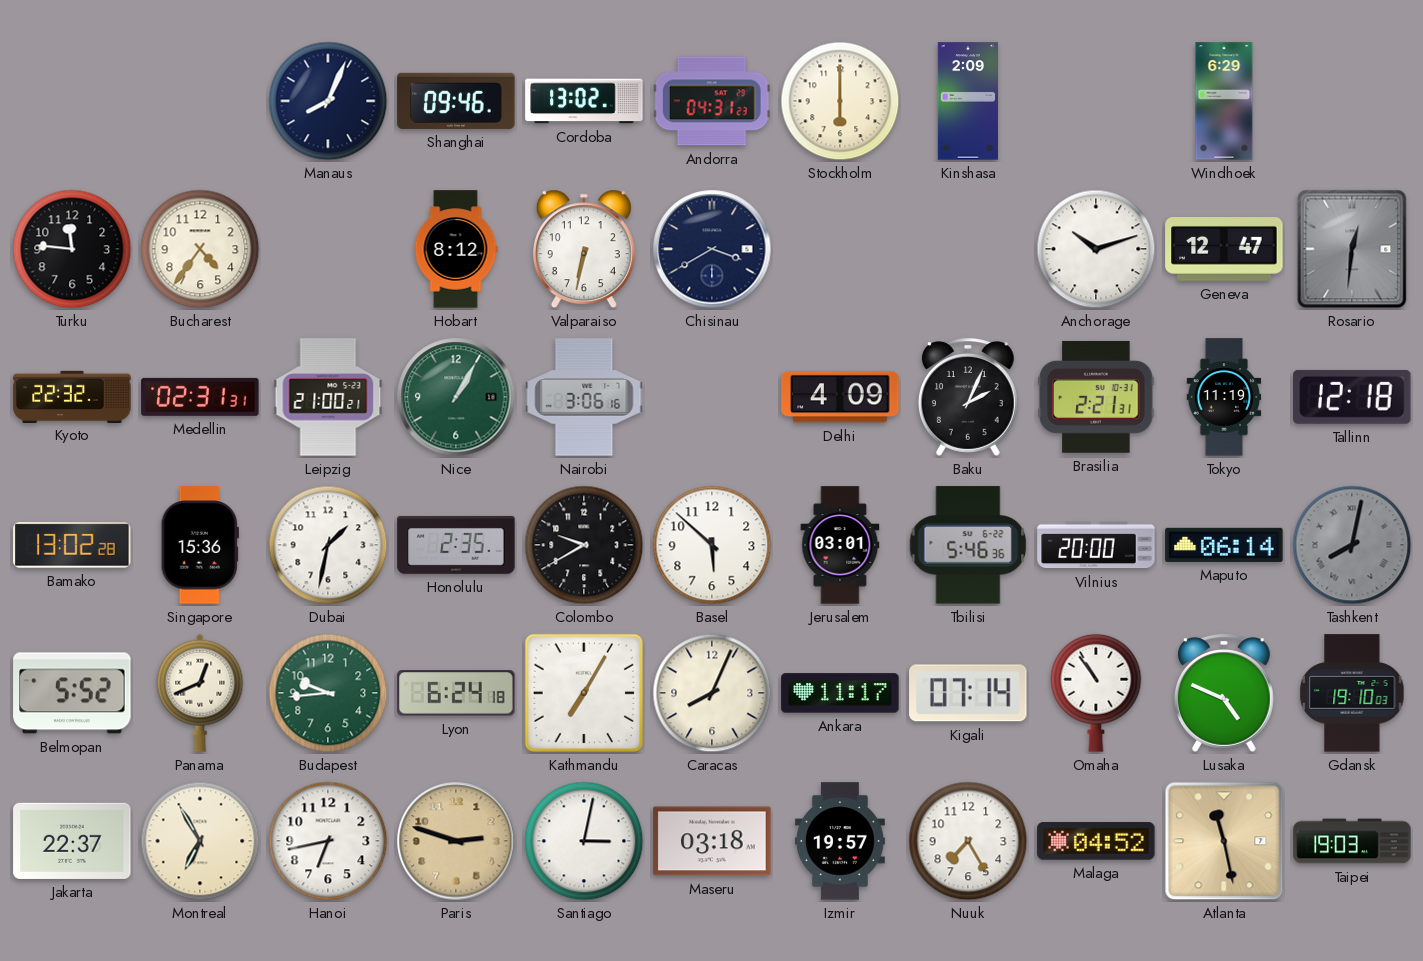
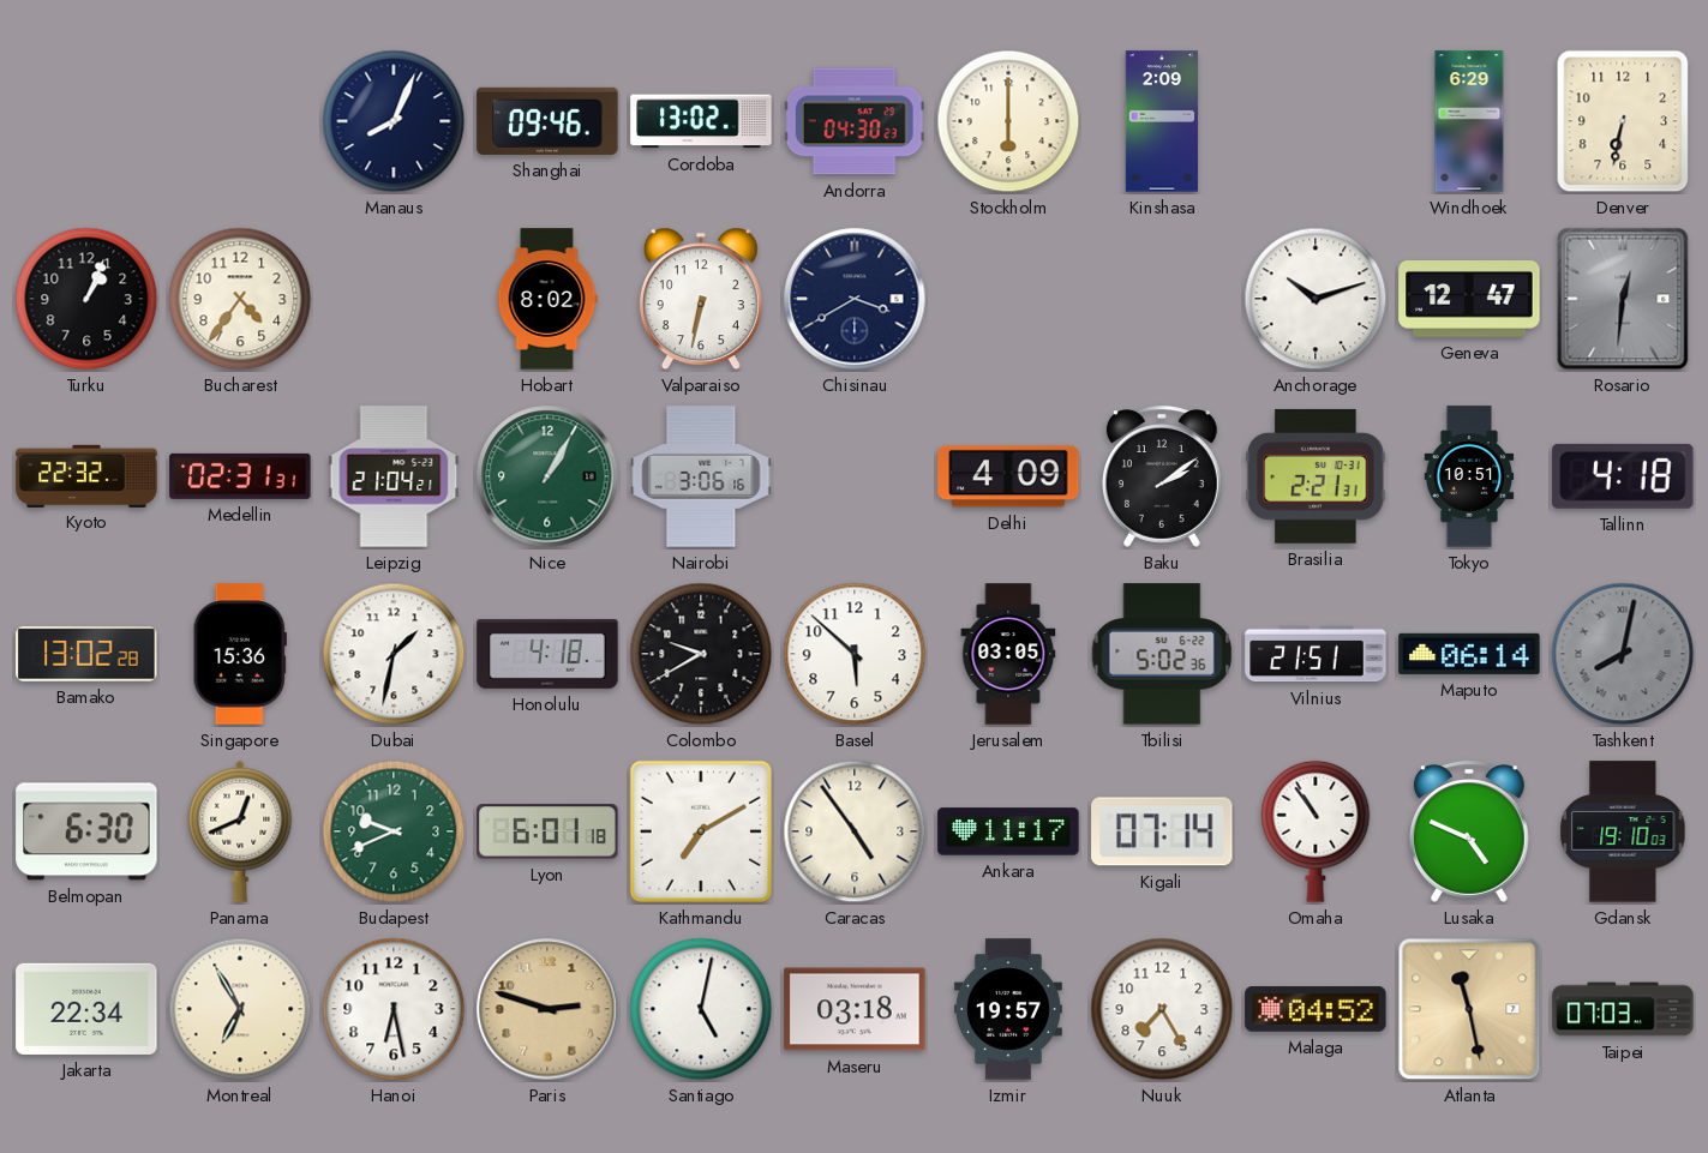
Andorra: 04:31 -> 04:30
Denver: none -> 6:32
Turku: 11:46 -> 1:04
Hobart: 8:12 -> 8:02
Leipzig: 21:00 -> 21:04
Baku: 2:04 -> 2:09
Tokyo: 11:19 -> 10:51
Tallinn: 12:18 -> 4:18
Honolulu: 2:35 -> 4:18
Jerusalem: 03:01 -> 03:05
Tbilisi: 5:46 -> 5:02
Vilnius: 20:00 -> 21:51
Belmopan: 5:52 -> 6:30
Budapest: 9:44 -> 9:41
Lyon: 6:24 -> 6:01
Kathmandu: 7:05 -> 7:10
Caracas: 8:04 -> 4:54
Jakarta: 22:37 -> 22:34
Hanoi: 6:43 -> 6:28
Santiago: 3:02 -> 5:02
Taipei: 19:03 -> 07:03
